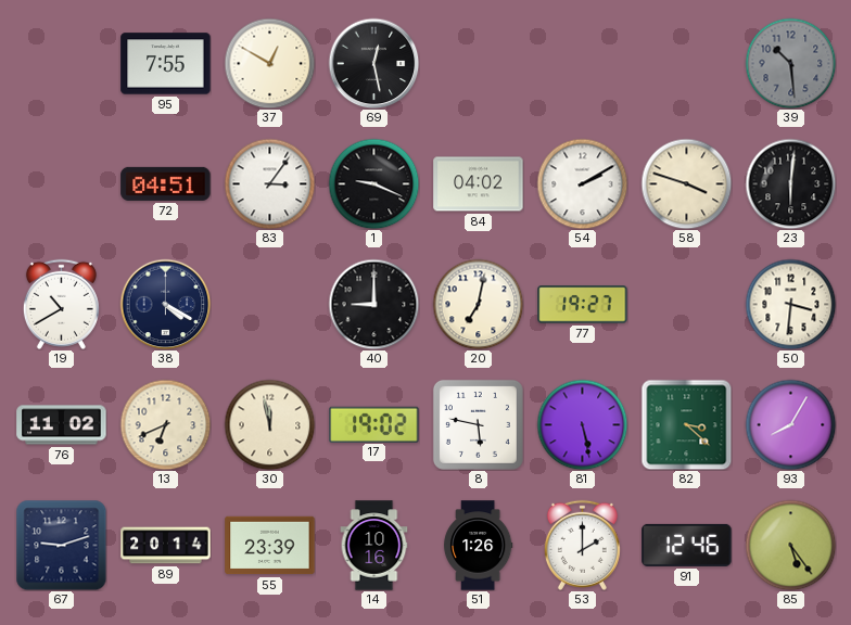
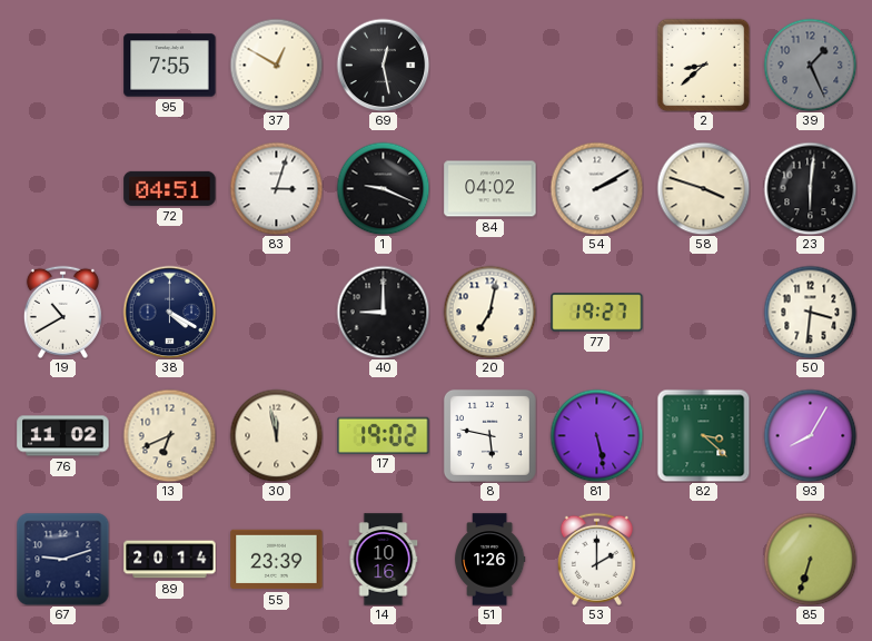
2: none -> 8:38
39: 10:29 -> 1:26
83: 3:06 -> 3:03
91: 12:46 -> none
85: 5:24 -> 6:33
